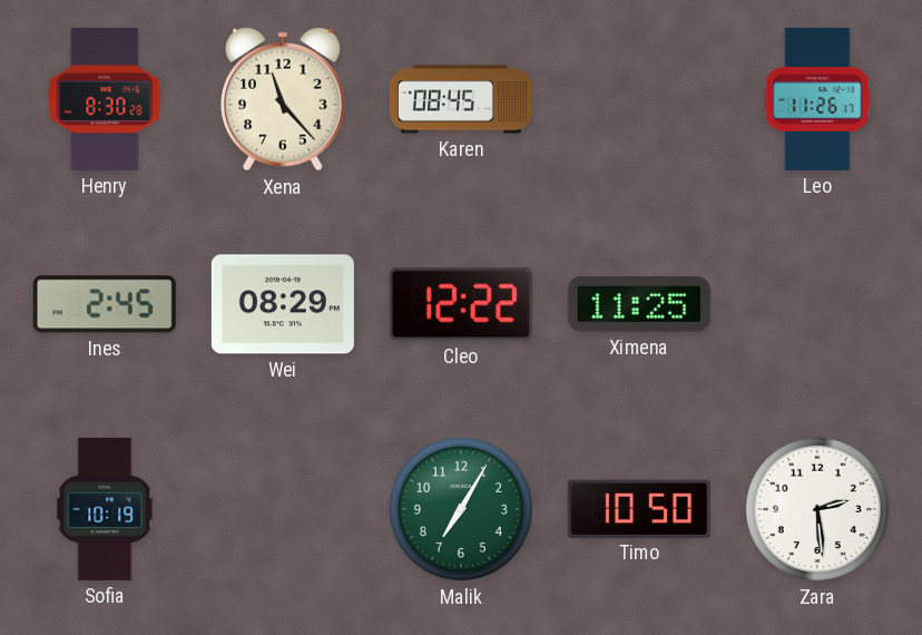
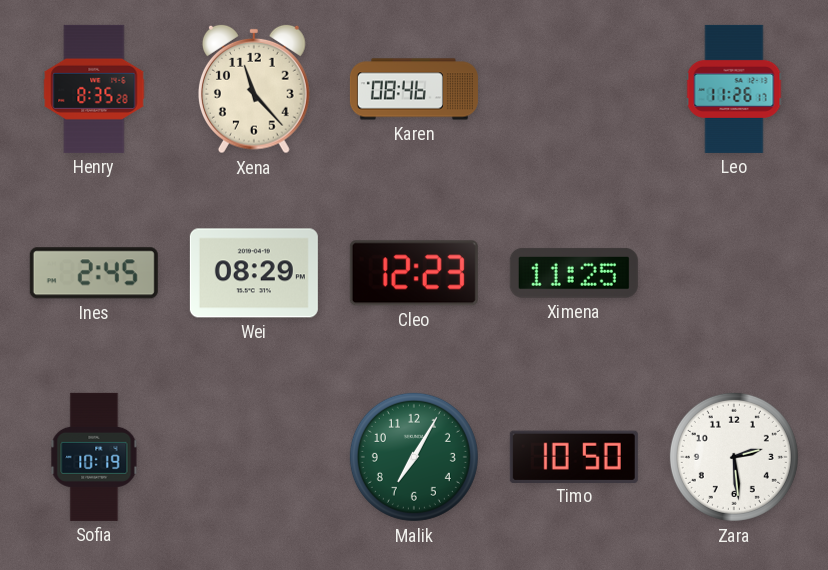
Henry: 8:30 -> 8:35
Karen: 08:45 -> 08:46
Cleo: 12:22 -> 12:23
